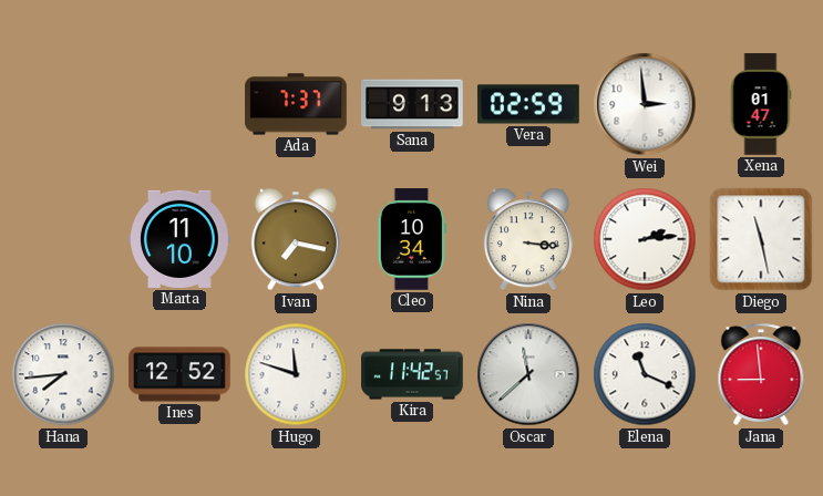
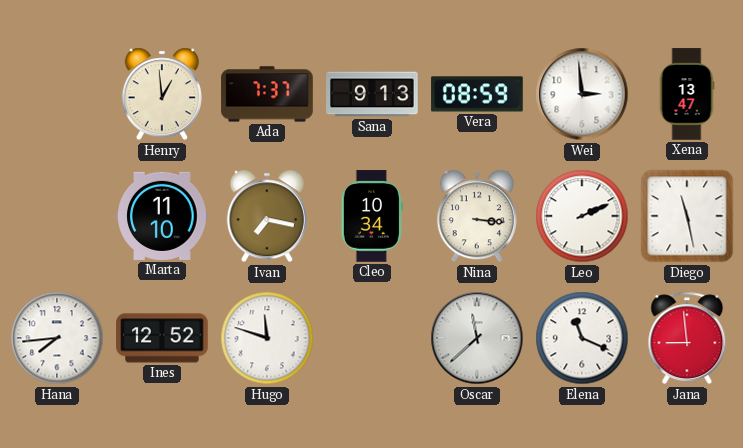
Henry: none -> 12:59
Vera: 02:59 -> 08:59
Xena: 01:47 -> 13:47
Leo: 2:14 -> 2:11
Kira: 11:42 -> none
